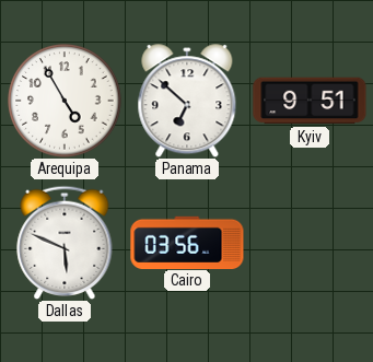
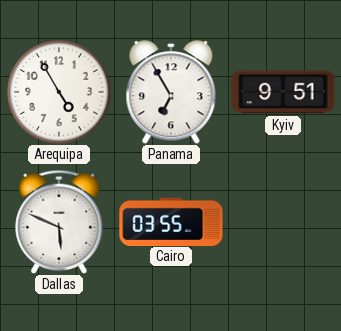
Panama: 6:52 -> 6:55
Cairo: 03:56 -> 03:55
